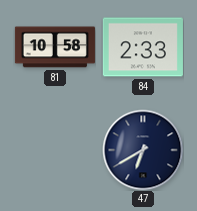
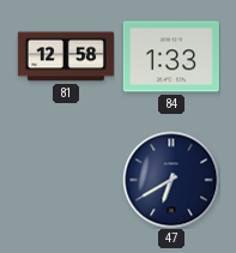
81: 10:58 -> 12:58
84: 2:33 -> 1:33
